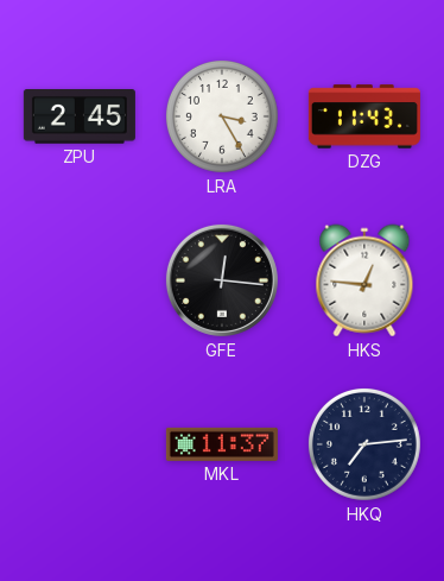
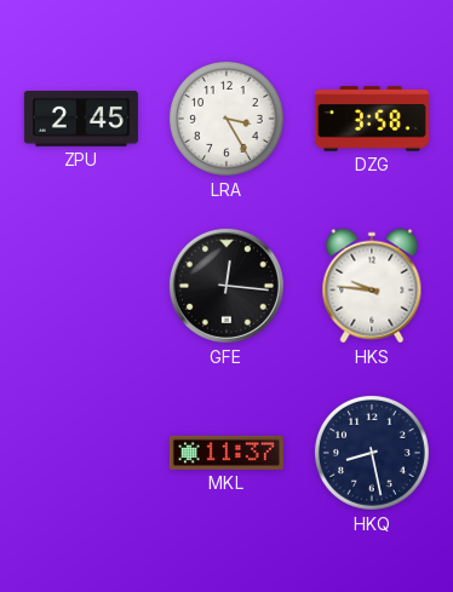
DZG: 11:43 -> 3:58
HKS: 12:46 -> 9:46
HKQ: 7:14 -> 8:28
